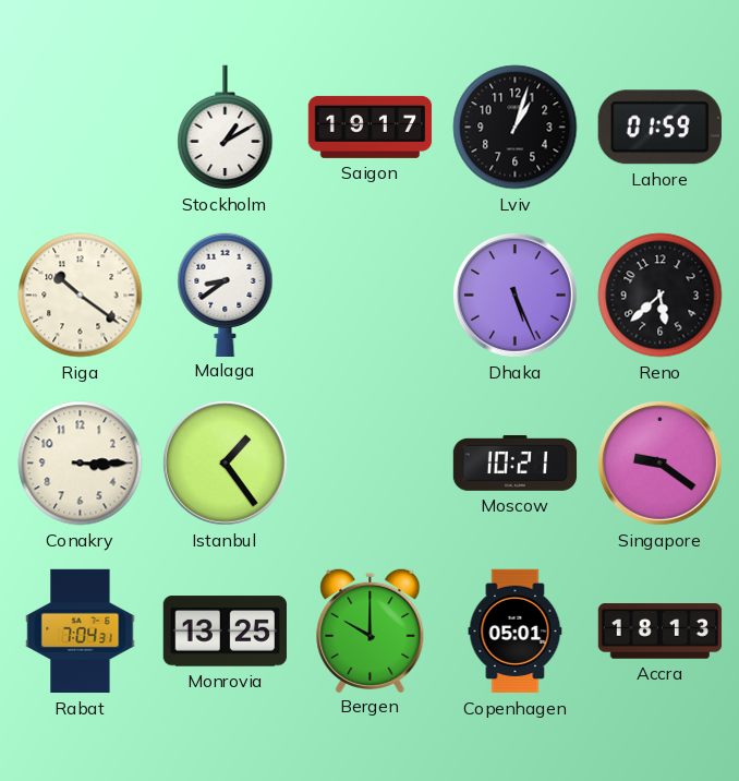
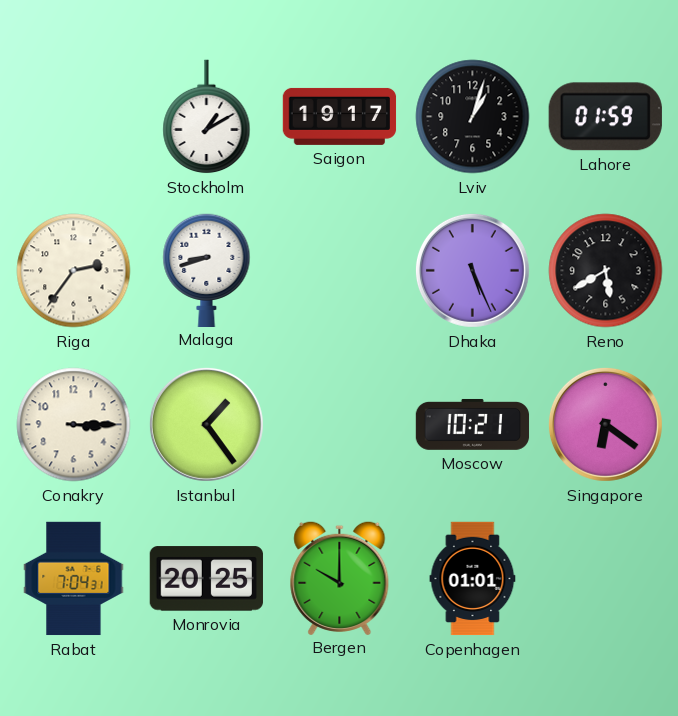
Riga: 10:21 -> 2:36
Malaga: 8:39 -> 8:42
Reno: 5:38 -> 5:40
Singapore: 9:21 -> 6:21
Monrovia: 13:25 -> 20:25
Copenhagen: 05:01 -> 01:01
Accra: 18:13 -> none
